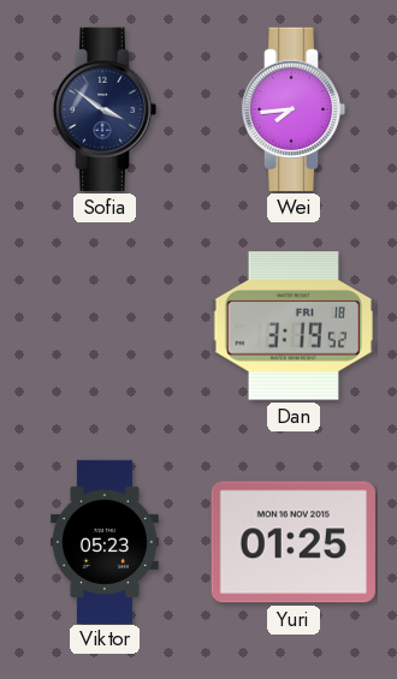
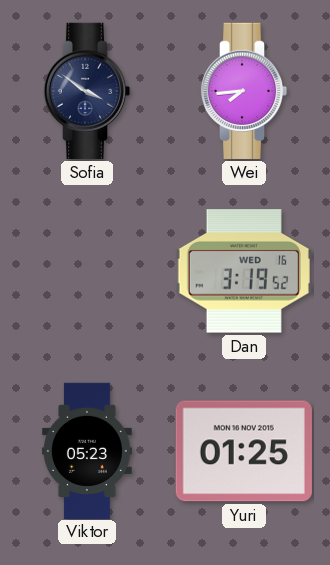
Dan date: FRI 18 -> WED 16
